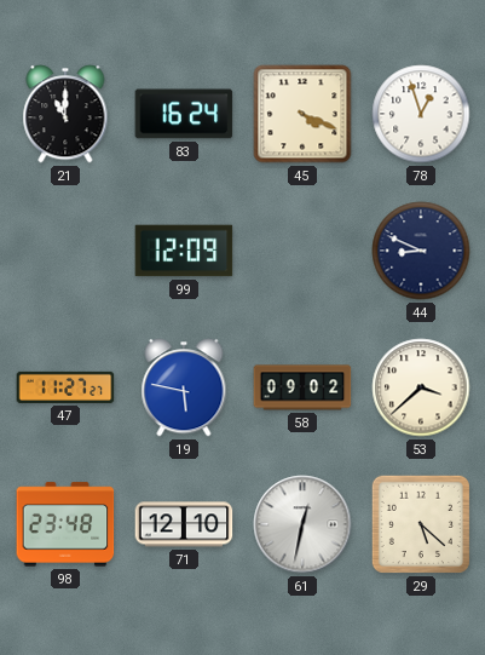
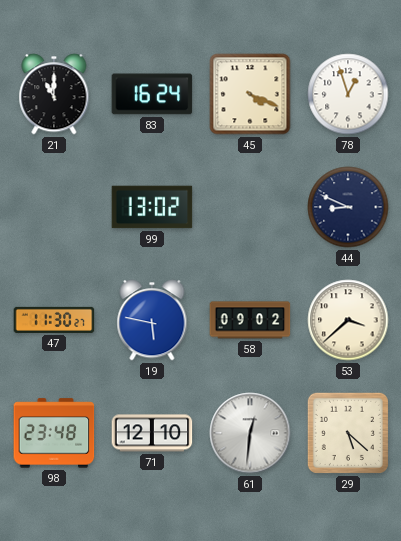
99: 12:09 -> 13:02
47: 11:27 -> 11:30
61: 12:32 -> 12:31
